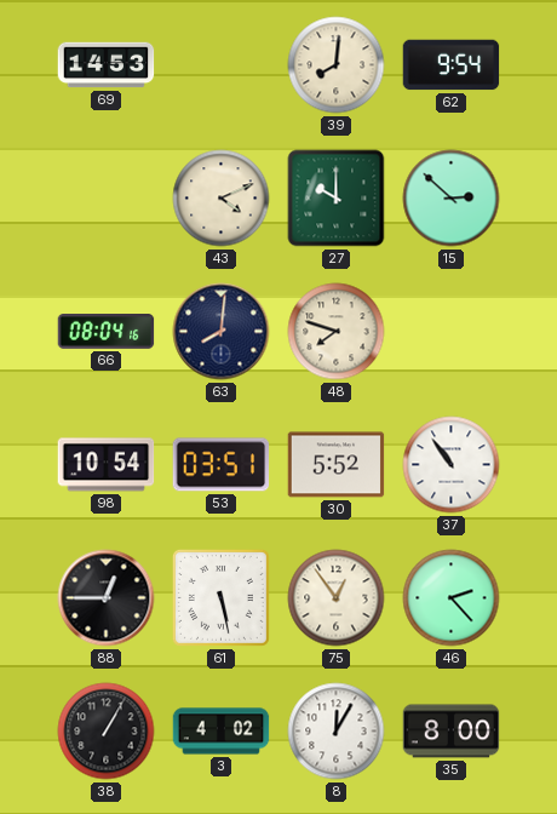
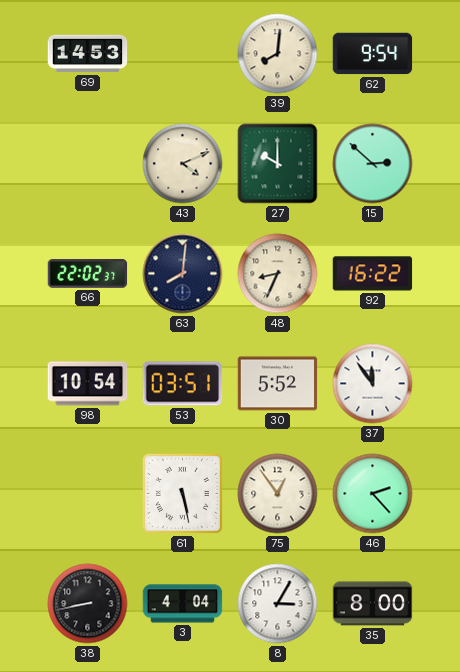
66: 08:04 -> 22:02
48: 7:48 -> 8:34
92: none -> 16:22
37: 10:54 -> 11:54
88: 12:45 -> none
38: 1:05 -> 8:43
3: 4:02 -> 4:04
8: 12:05 -> 3:05
